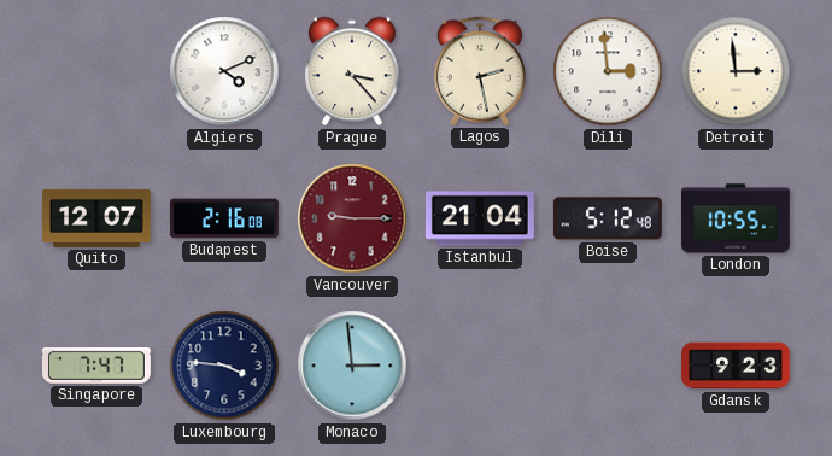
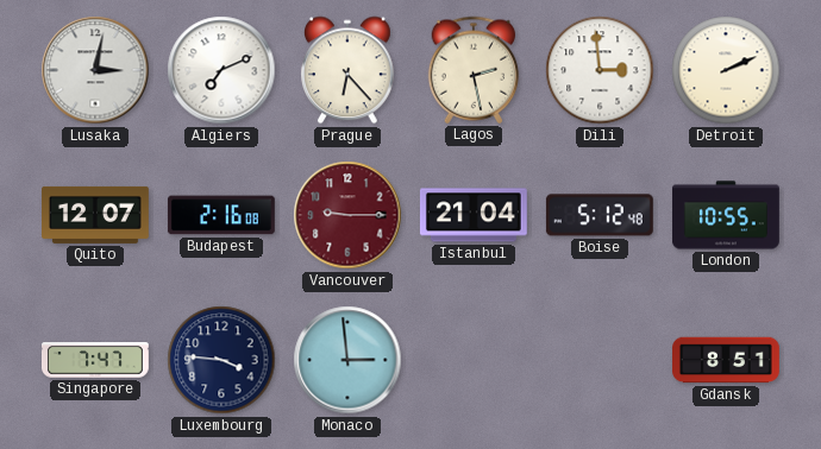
Lusaka: none -> 3:02
Algiers: 4:11 -> 7:11
Prague: 3:23 -> 6:23
Detroit: 2:59 -> 2:11
Gdansk: 9:23 -> 8:51
